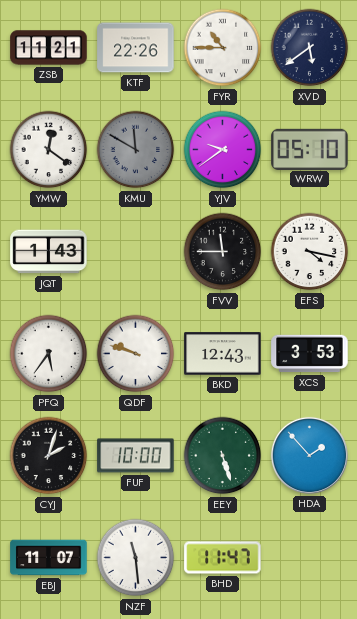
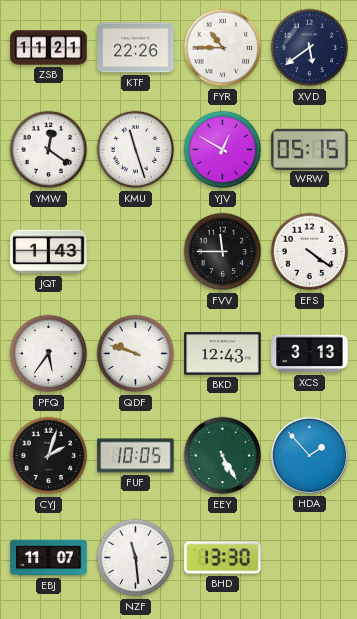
KMU: 11:50 -> 11:27
KMU dial: grey -> white
YJV: 9:39 -> 12:50
WRW: 05:10 -> 05:15
EFS: 4:17 -> 4:21
XCS: 3:53 -> 3:13
FUF: 10:00 -> 10:05
EEY: 5:27 -> 5:25
BHD: 11:47 -> 13:30
